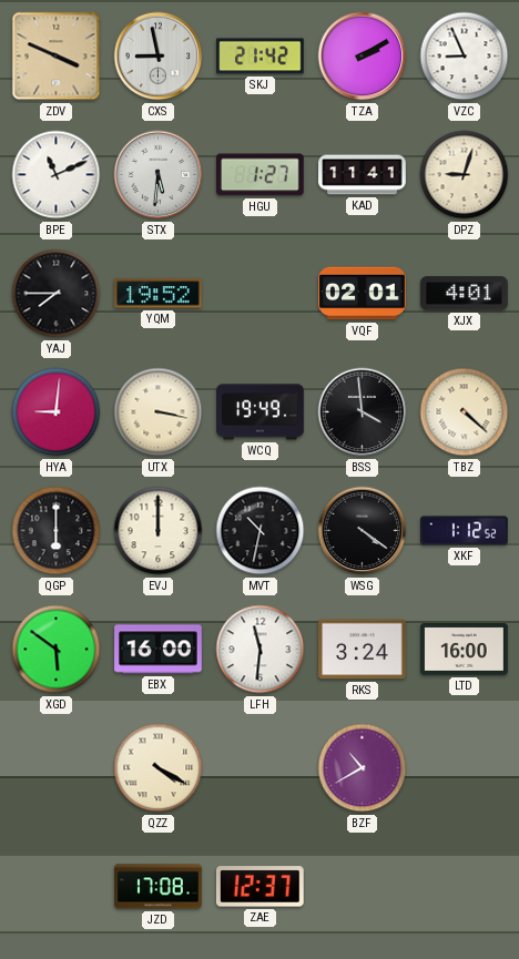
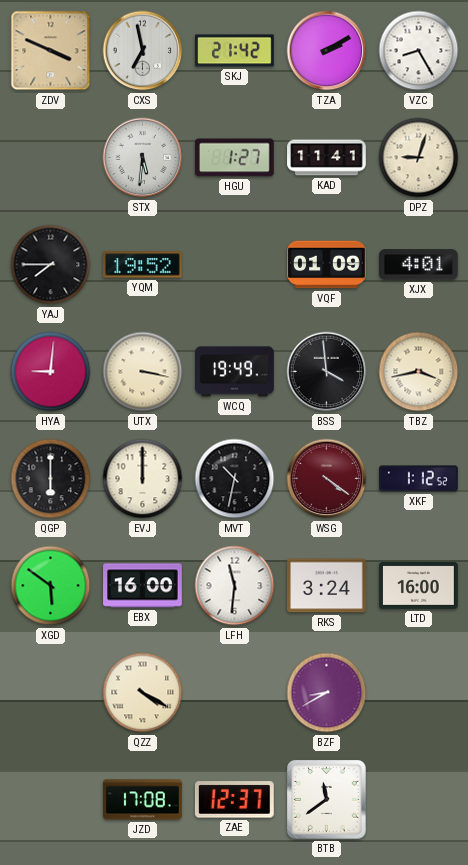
CXS: 8:58 -> 6:58
VZC: 8:56 -> 8:25
BPE: 11:11 -> none
VQF: 02:01 -> 01:09
TBZ: 4:22 -> 3:43
WSG dial: black -> burgundy
BZF: 10:40 -> 8:40
BTB: none -> 11:39
